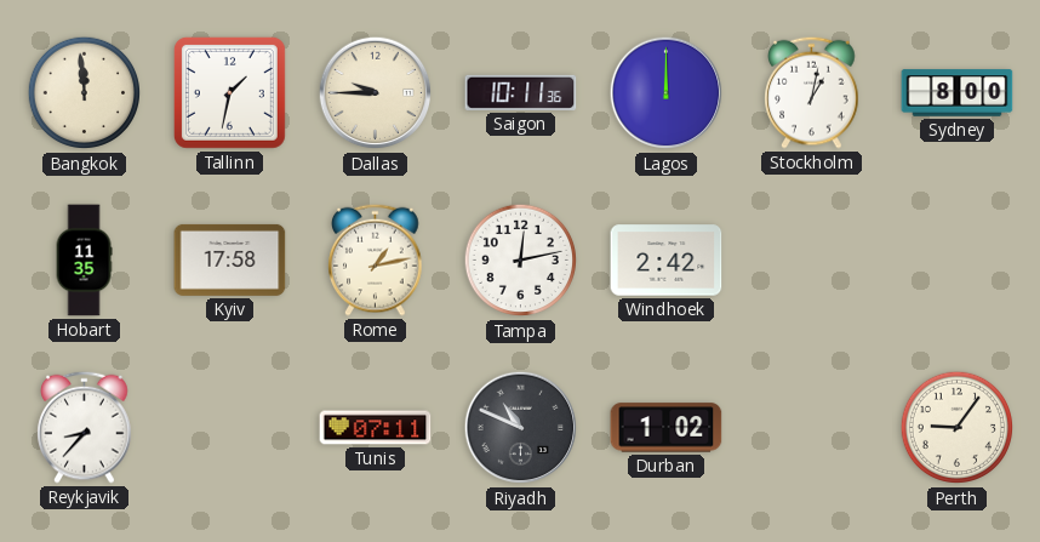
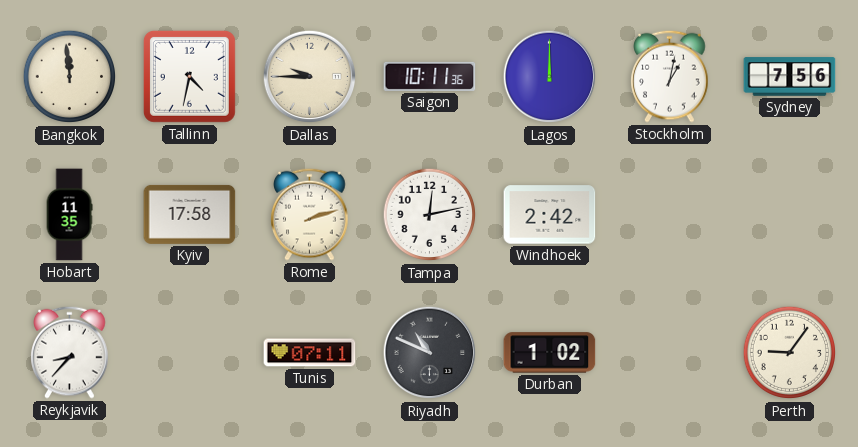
Tallinn: 1:32 -> 4:32
Sydney: 8:00 -> 7:56
Rome: 1:13 -> 2:12
